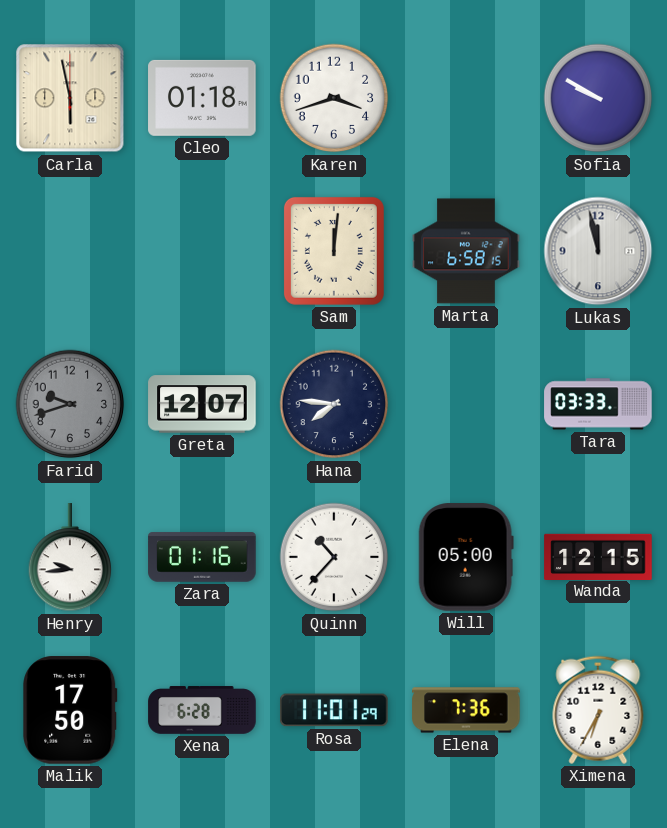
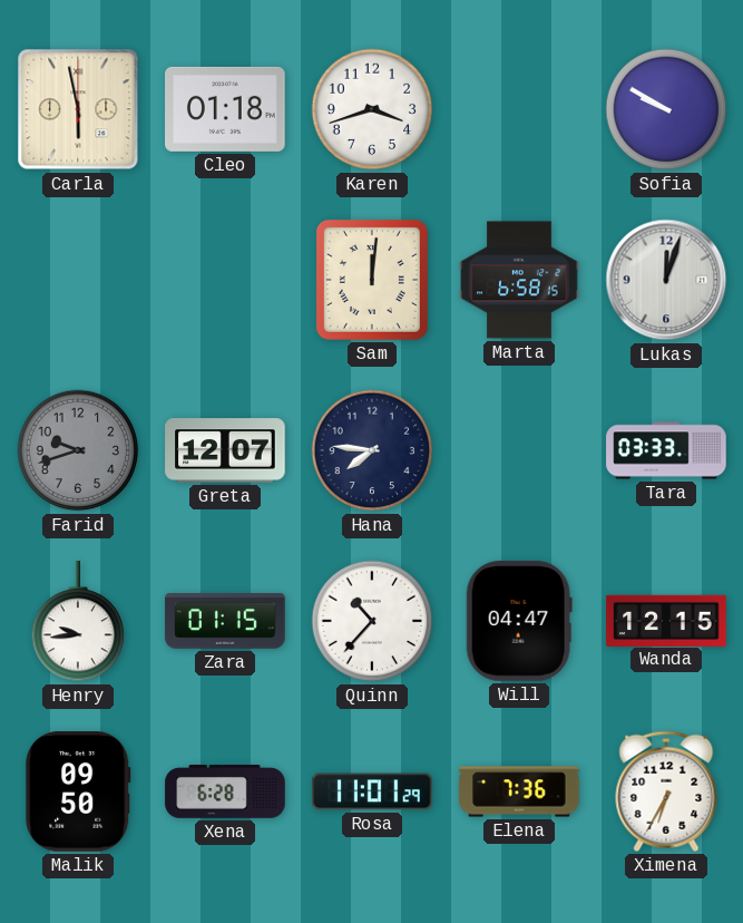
Lukas: 11:58 -> 12:03
Zara: 01:16 -> 01:15
Will: 05:00 -> 04:47
Malik: 17:50 -> 09:50
